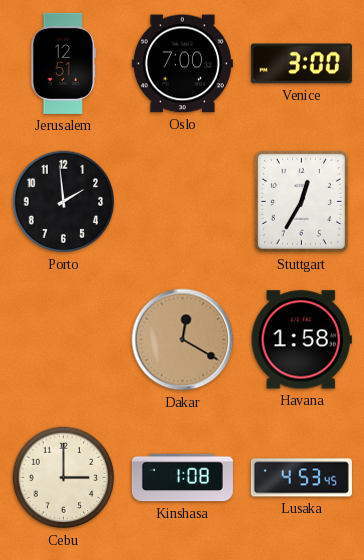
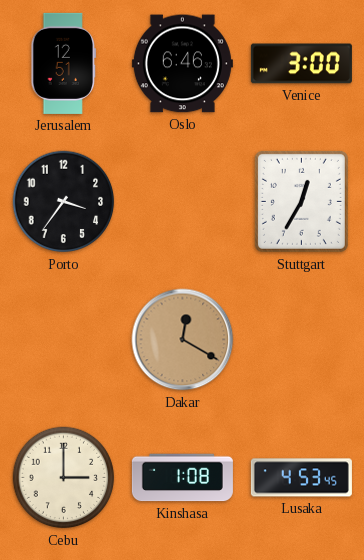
Oslo: 7:00 -> 6:46
Porto: 1:59 -> 3:36
Havana: 1:58 -> none
